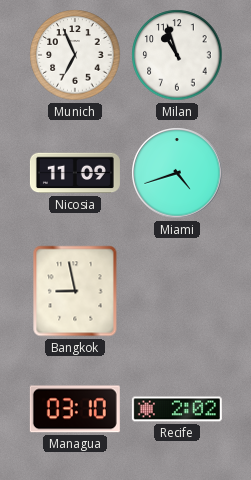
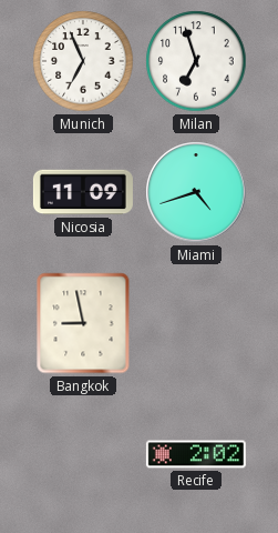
Milan: 10:57 -> 6:57
Managua: 03:10 -> none
